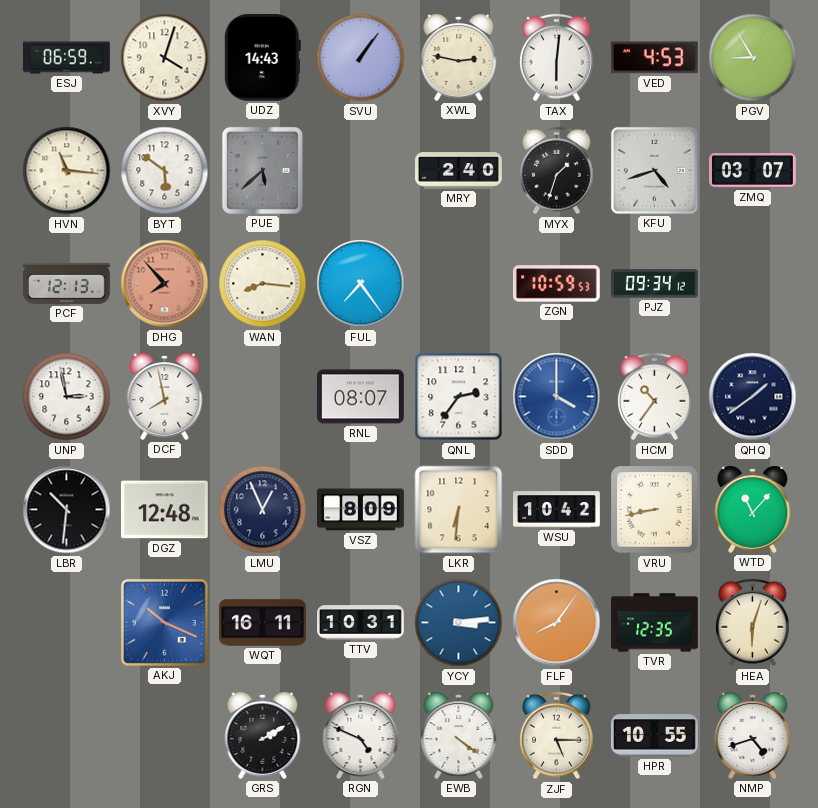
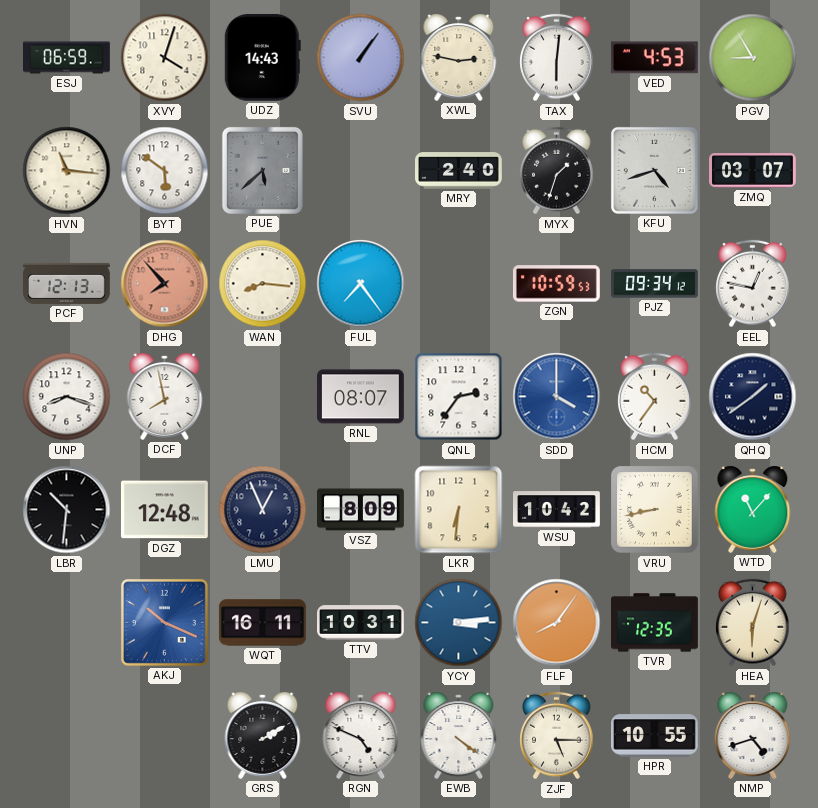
EEL: none -> 12:47
UNP: 2:58 -> 8:18
